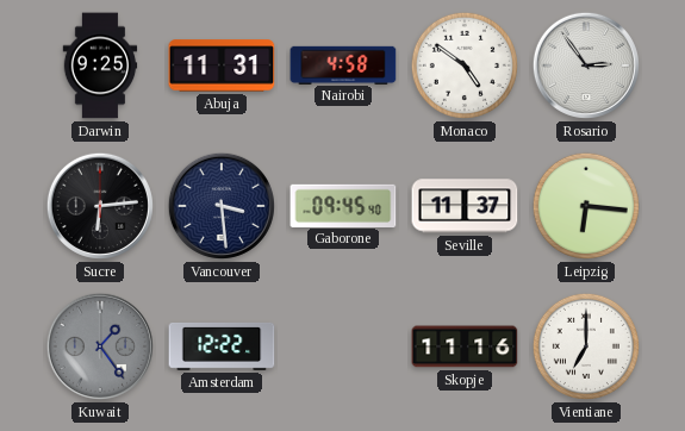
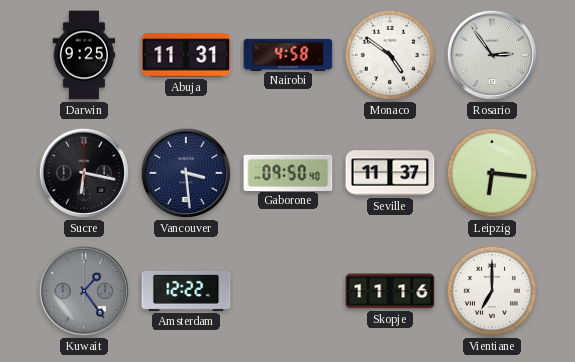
Sucre: 6:14 -> 6:17
Gaborone: 09:45 -> 09:50
